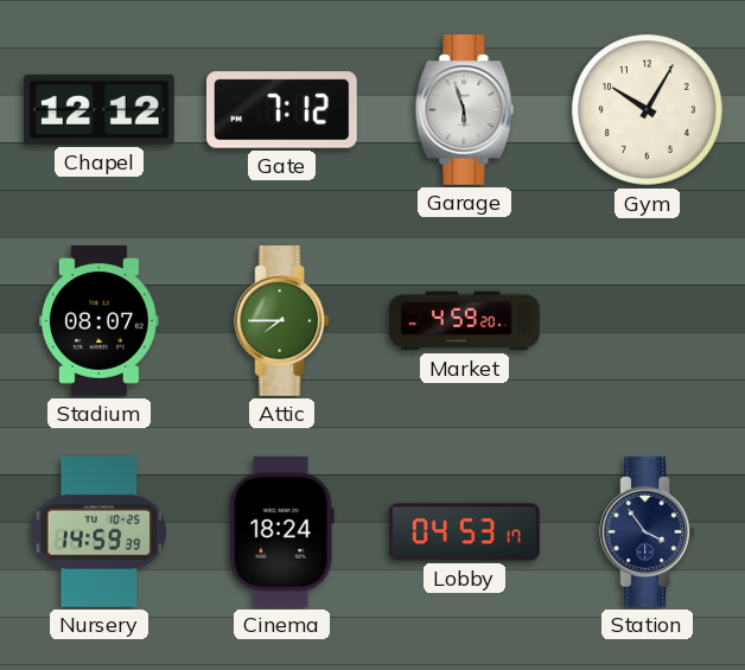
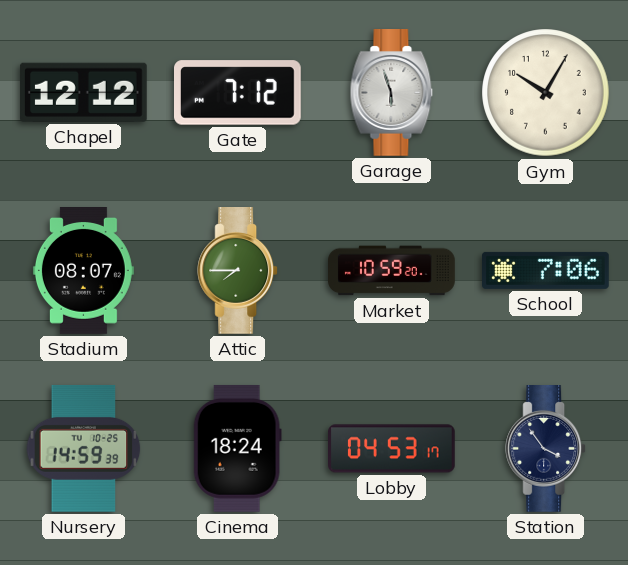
Market: 4:59 -> 10:59
School: none -> 7:06
